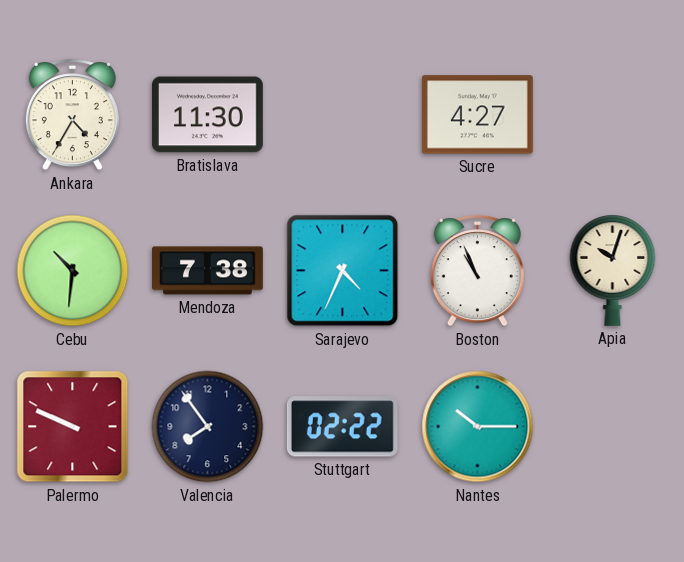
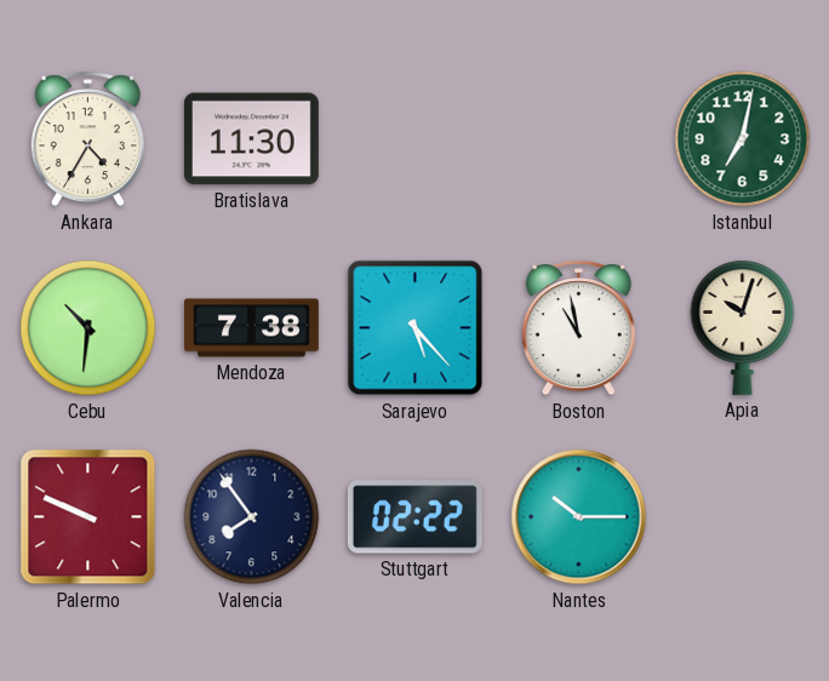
Sucre: 4:27 -> none
Istanbul: none -> 7:02
Sarajevo: 4:34 -> 5:23
Boston: 10:56 -> 10:58
